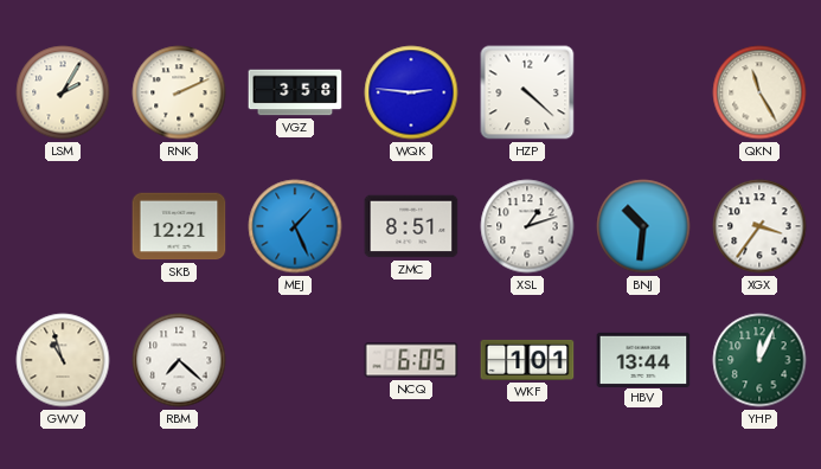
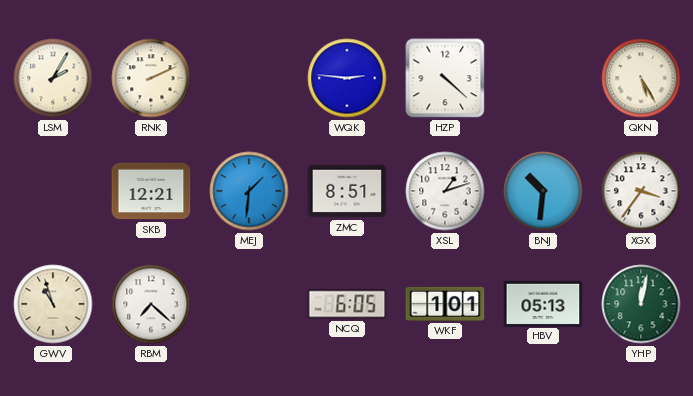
VGZ: 3:58 -> none
QKN: 11:25 -> 5:25
MEJ: 1:26 -> 1:31
HBV: 13:44 -> 05:13
YHP: 12:04 -> 12:02
